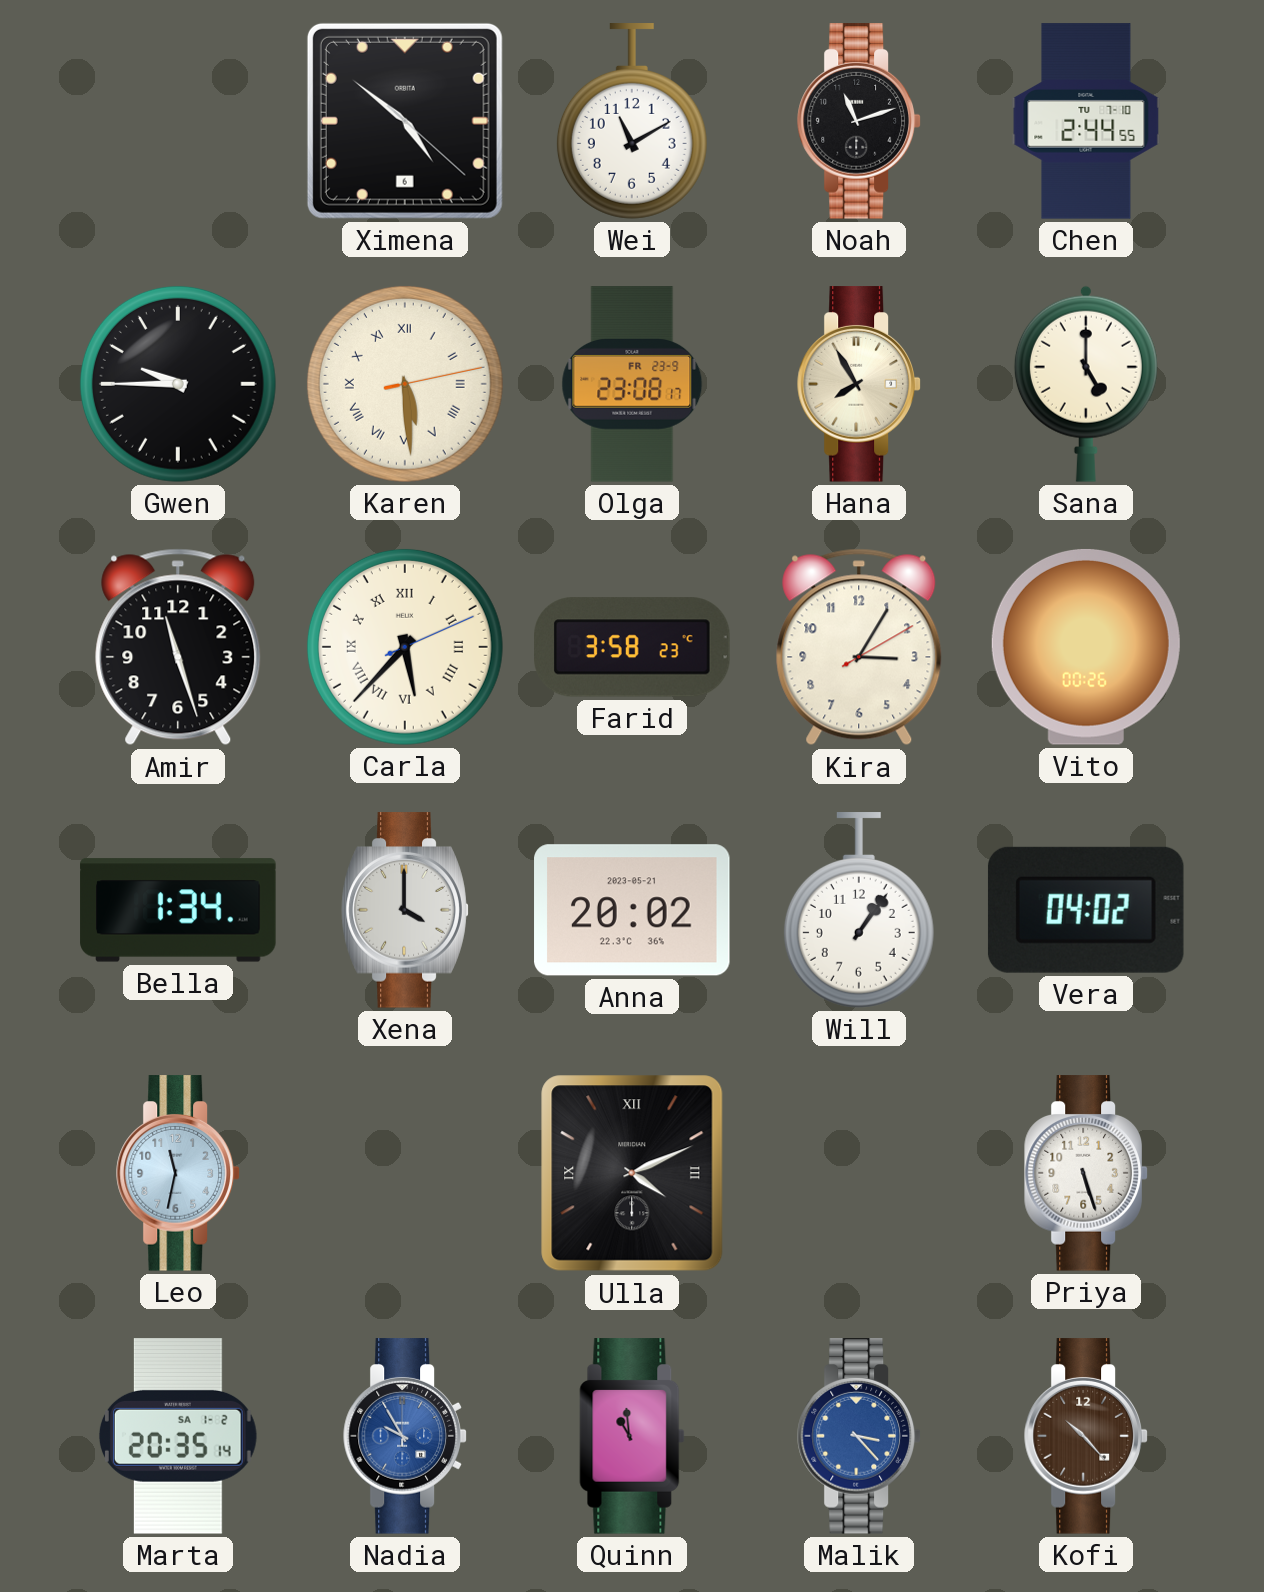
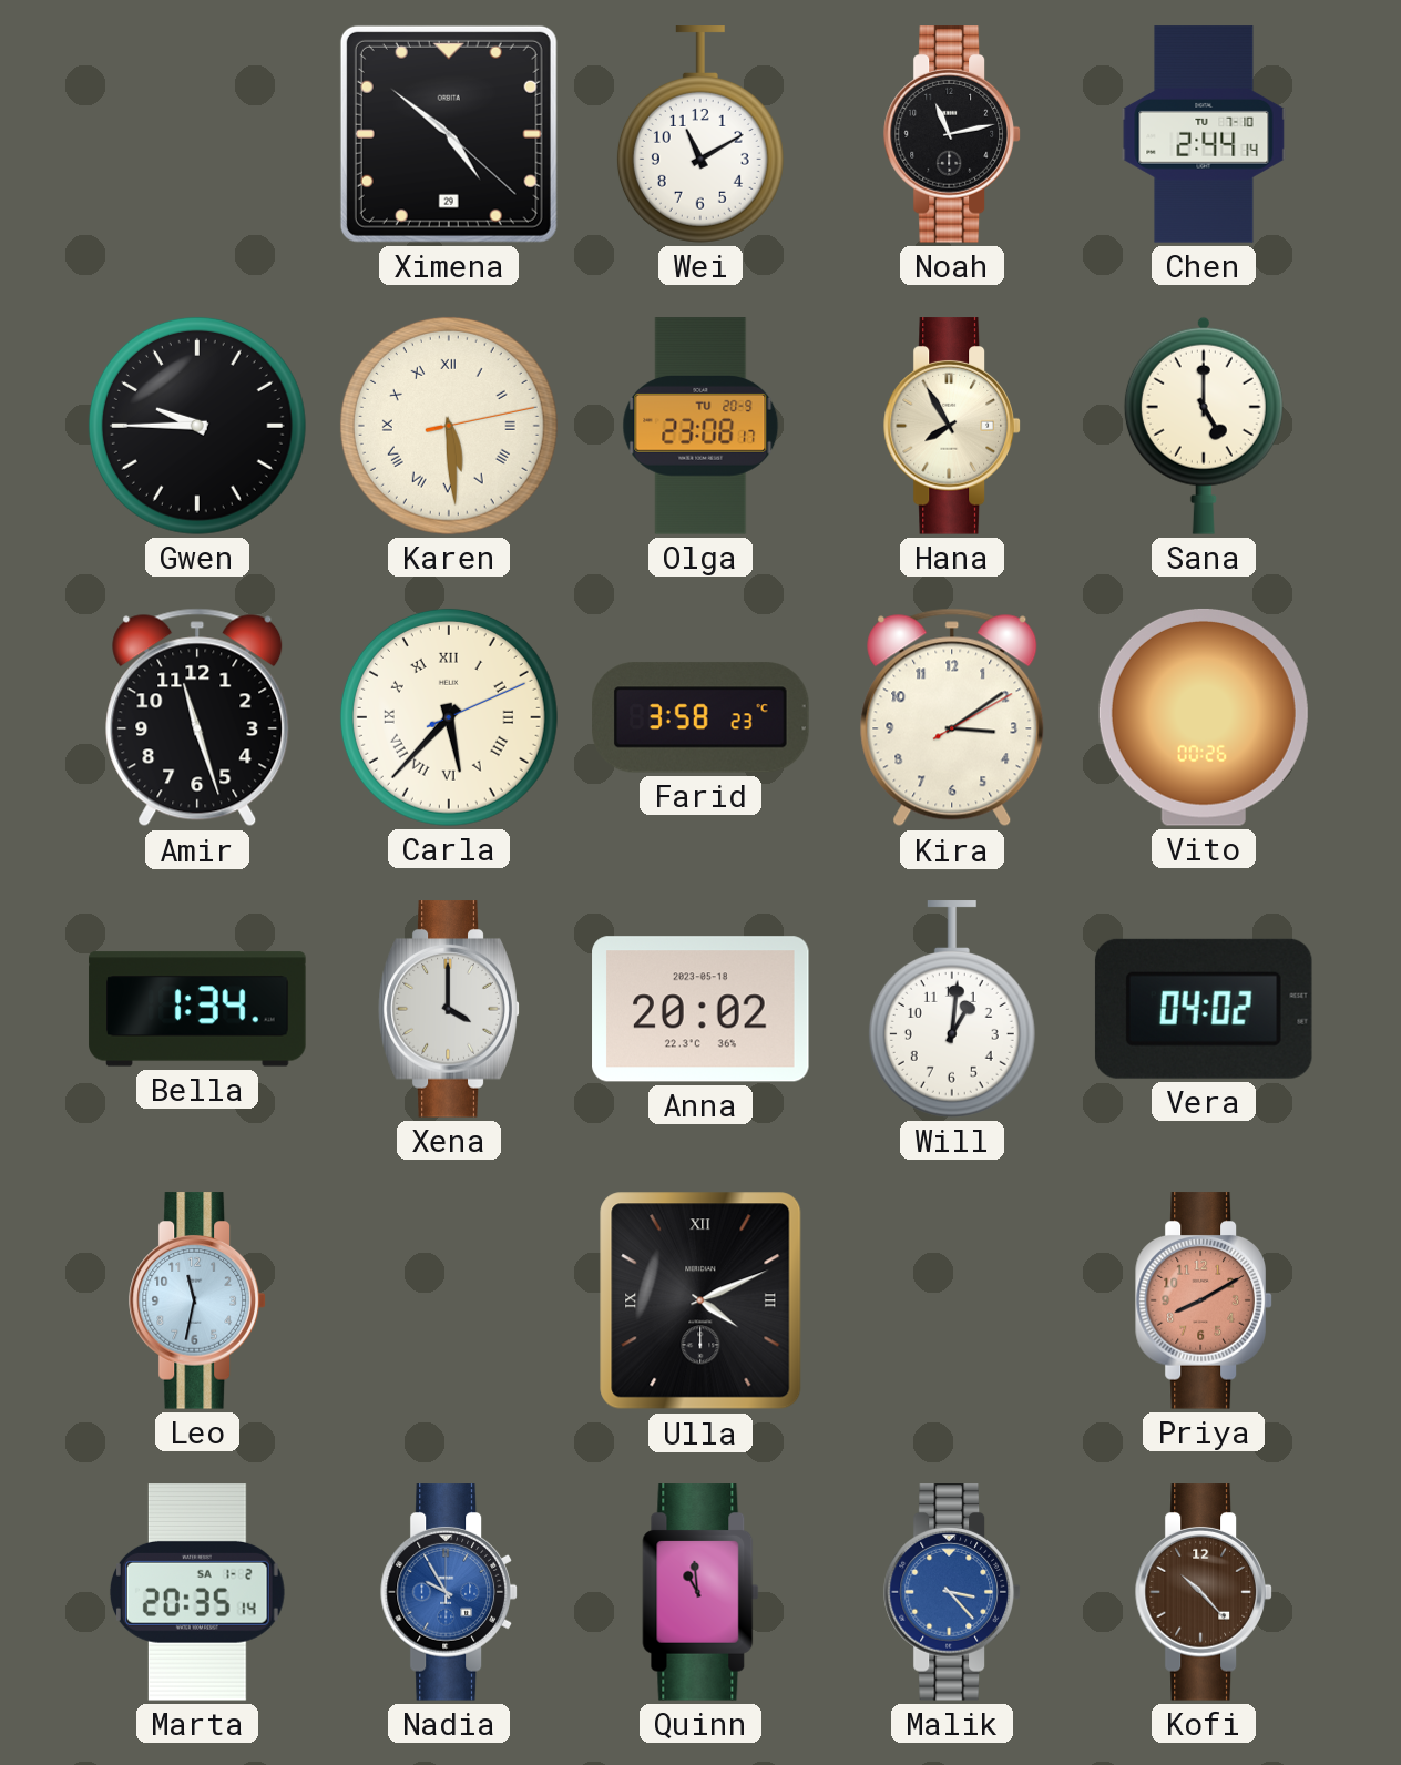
Ximena date: 6 -> 29
Noah: 11:12 -> 11:13
Chen: 2:44:55 -> 2:44:14
Olga date: FR 23-9 -> TU 20-9
Kira: 3:05 -> 3:09
Anna date: 2023-05-21 -> 2023-05-18
Will: 1:06 -> 1:01
Priya: 5:27 -> 8:10
Priya dial: white -> salmon
